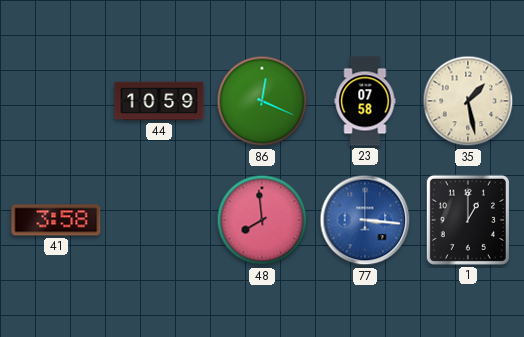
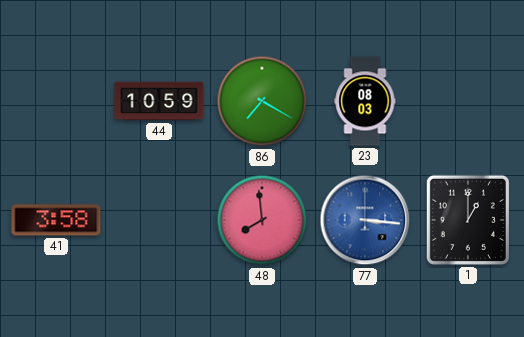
86: 12:19 -> 7:20
23: 07:58 -> 08:03
35: 1:28 -> none
